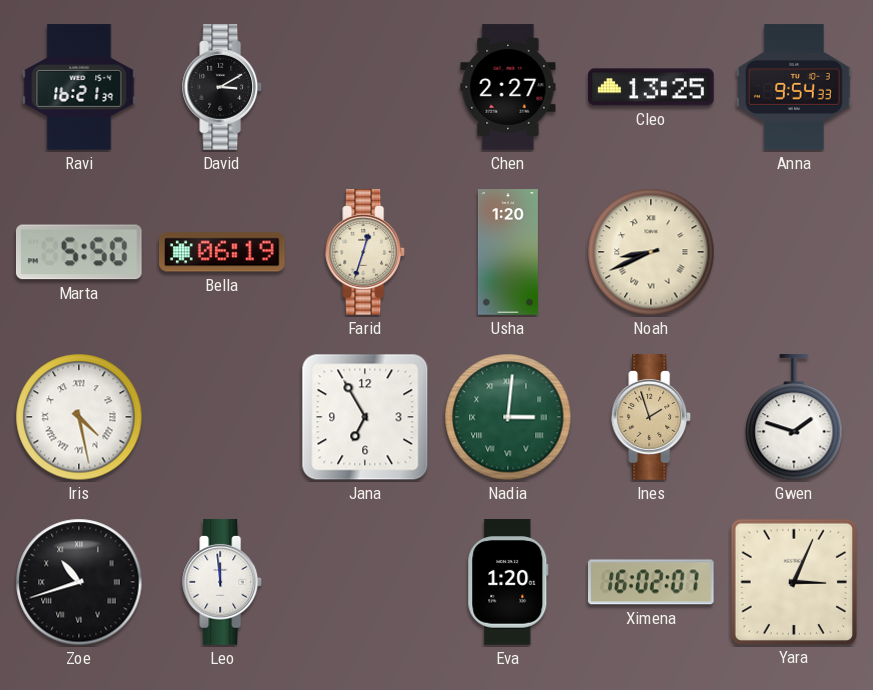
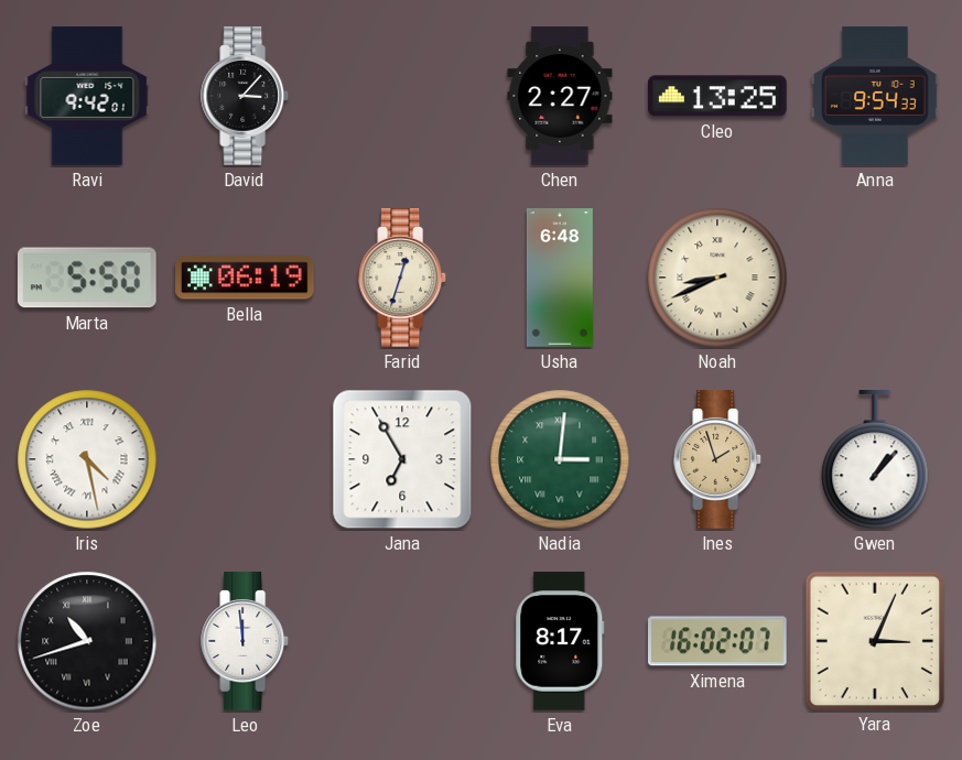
Ravi: 16:21 -> 9:42
David: 3:10 -> 3:07
Usha: 1:20 -> 6:48
Gwen: 1:48 -> 1:07
Eva: 1:20 -> 8:17
